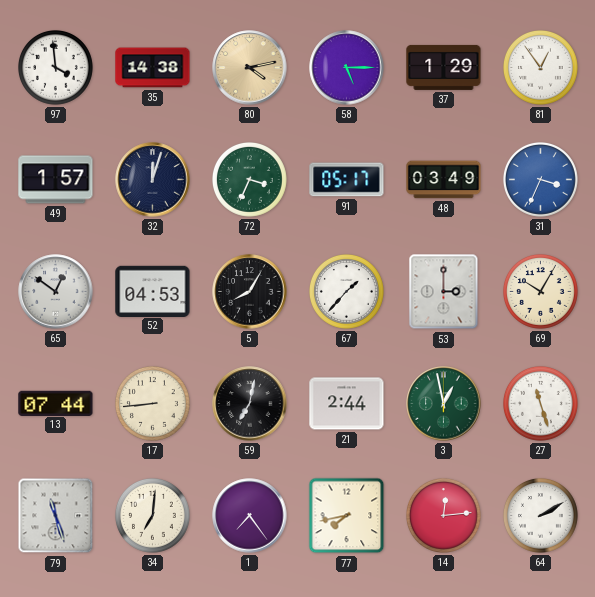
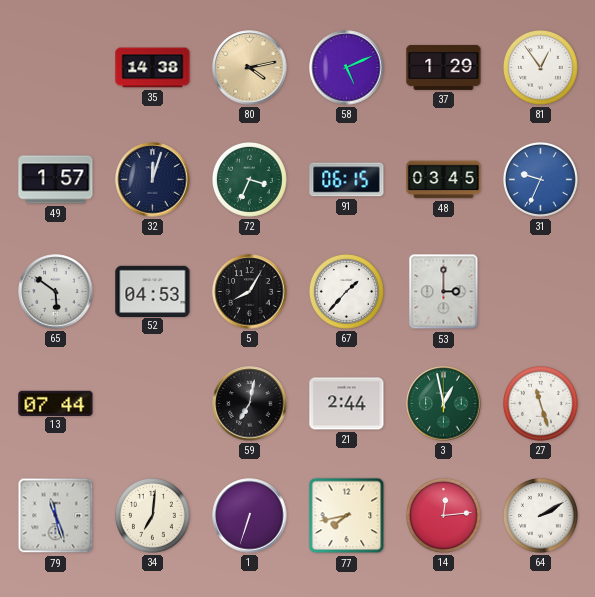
97: 3:59 -> none
58: 5:15 -> 5:11
91: 05:17 -> 06:15
48: 03:49 -> 03:45
31: 3:34 -> 9:34
65: 12:51 -> 5:51
69: 10:05 -> none
17: 8:44 -> none
1: 7:24 -> 6:33
